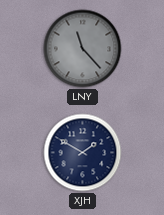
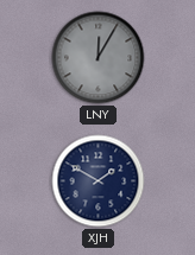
LNY: 11:23 -> 12:05
